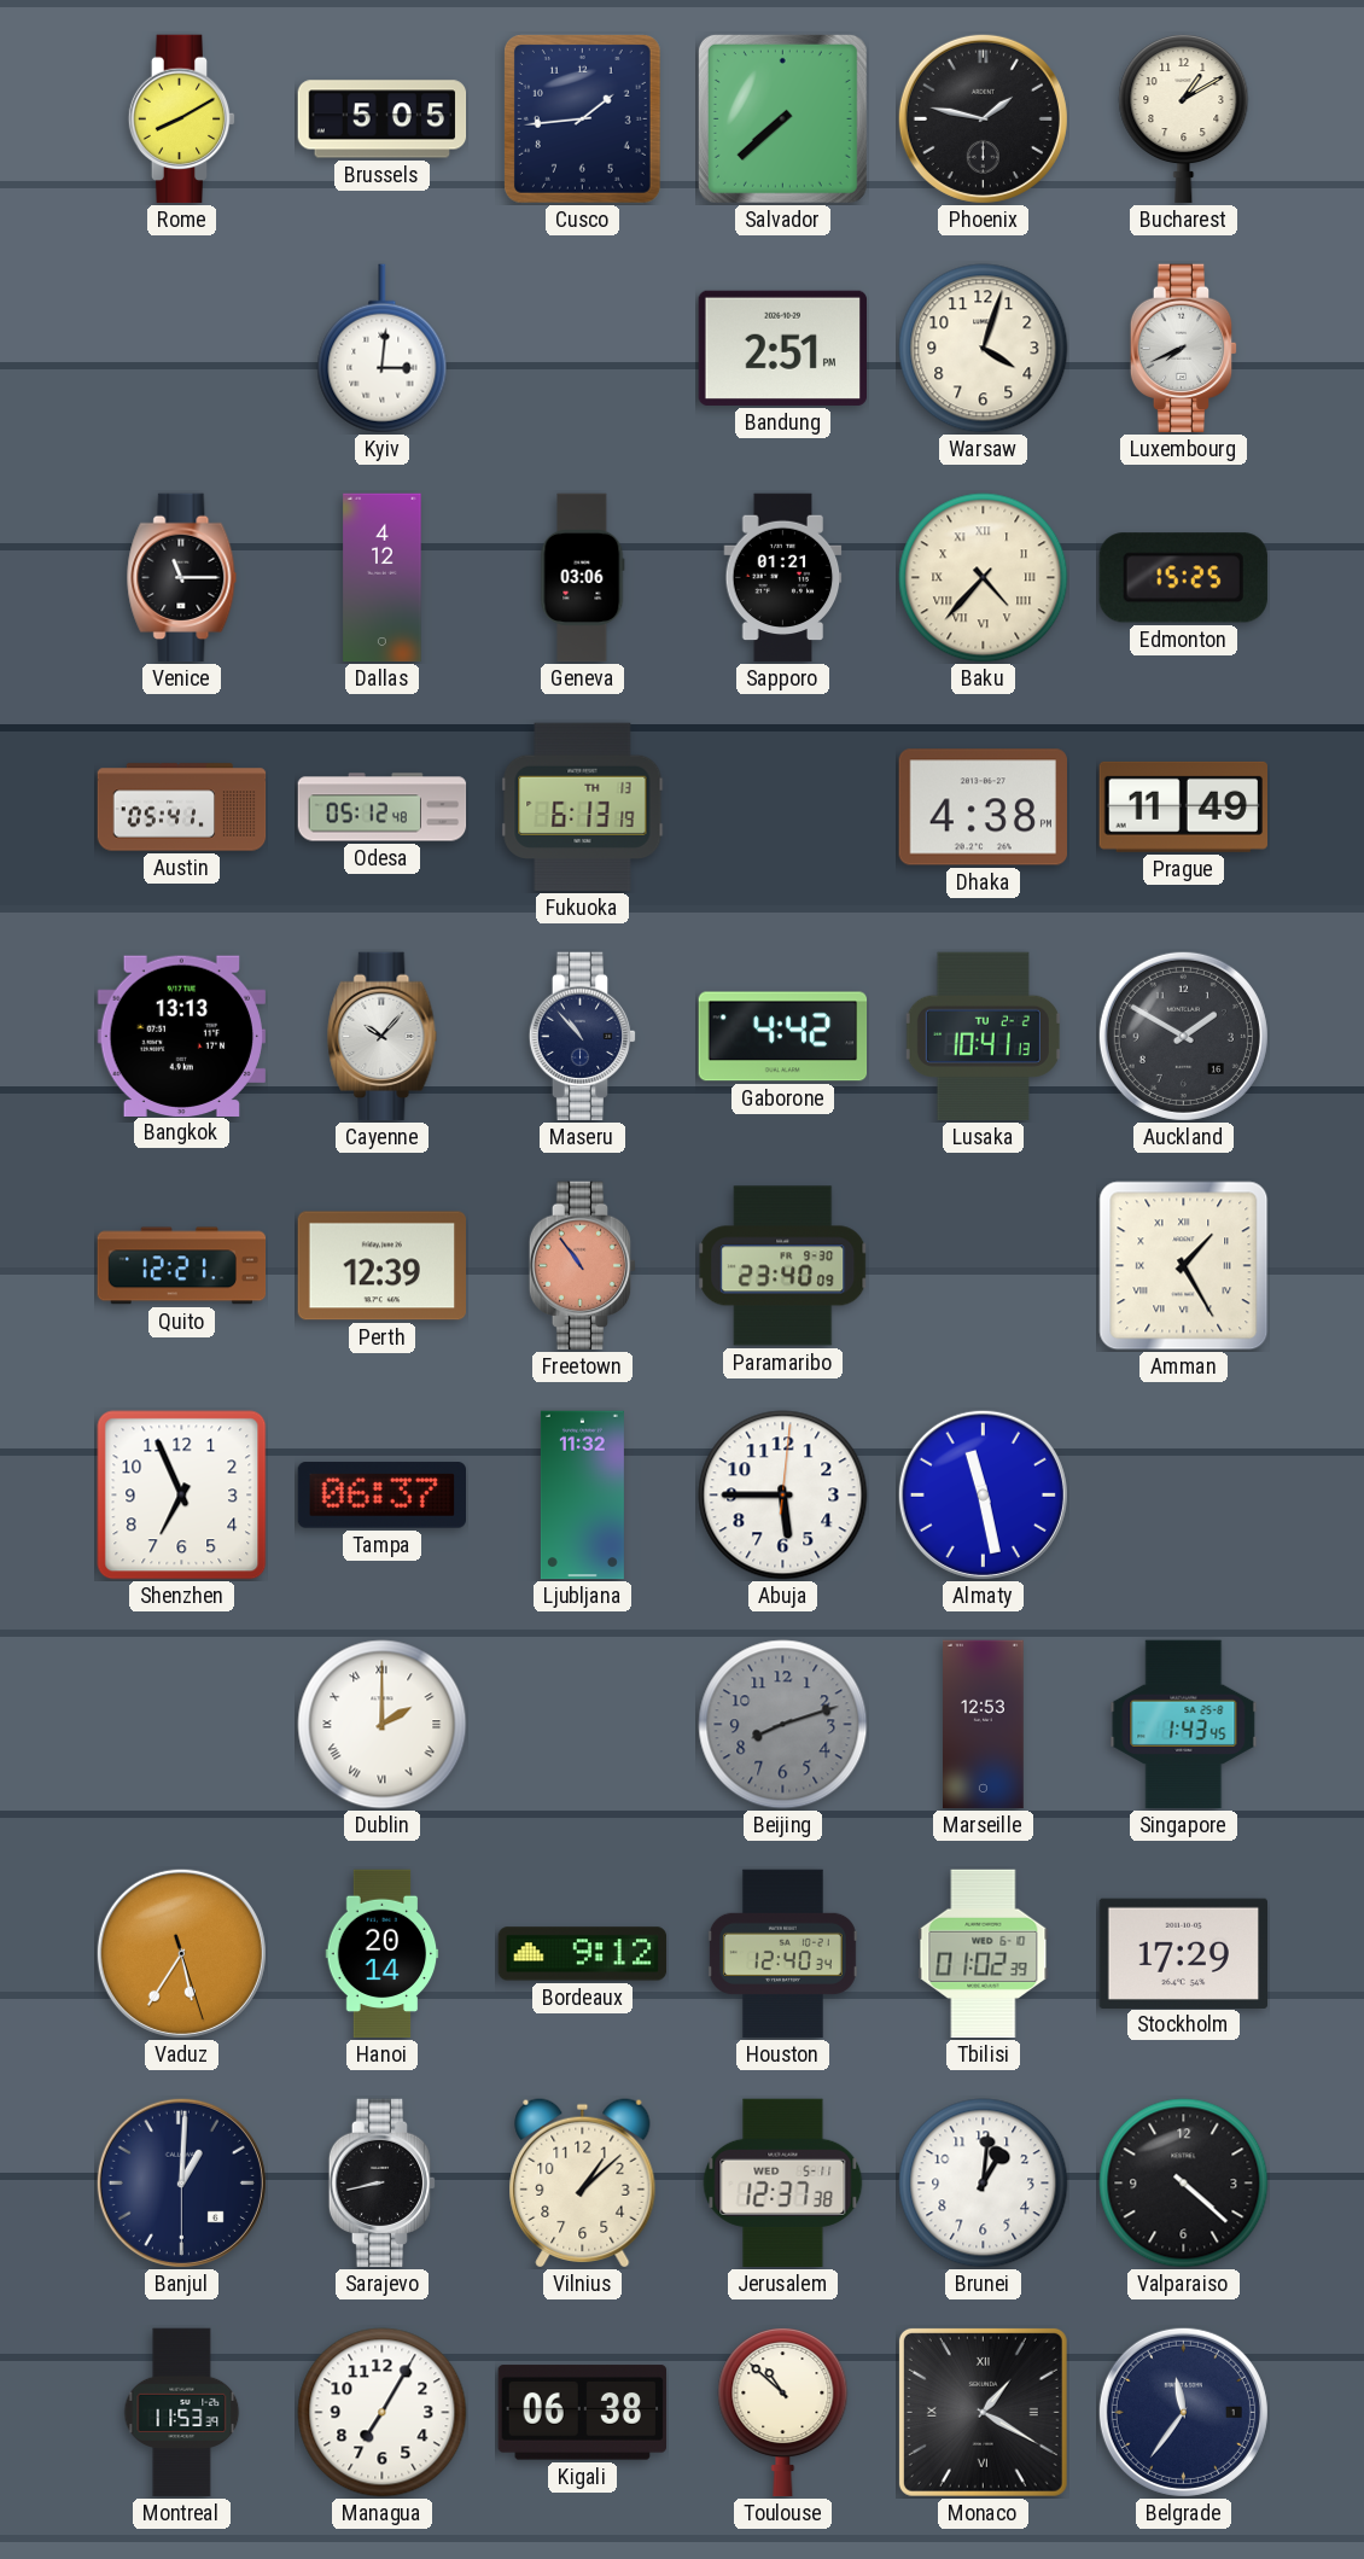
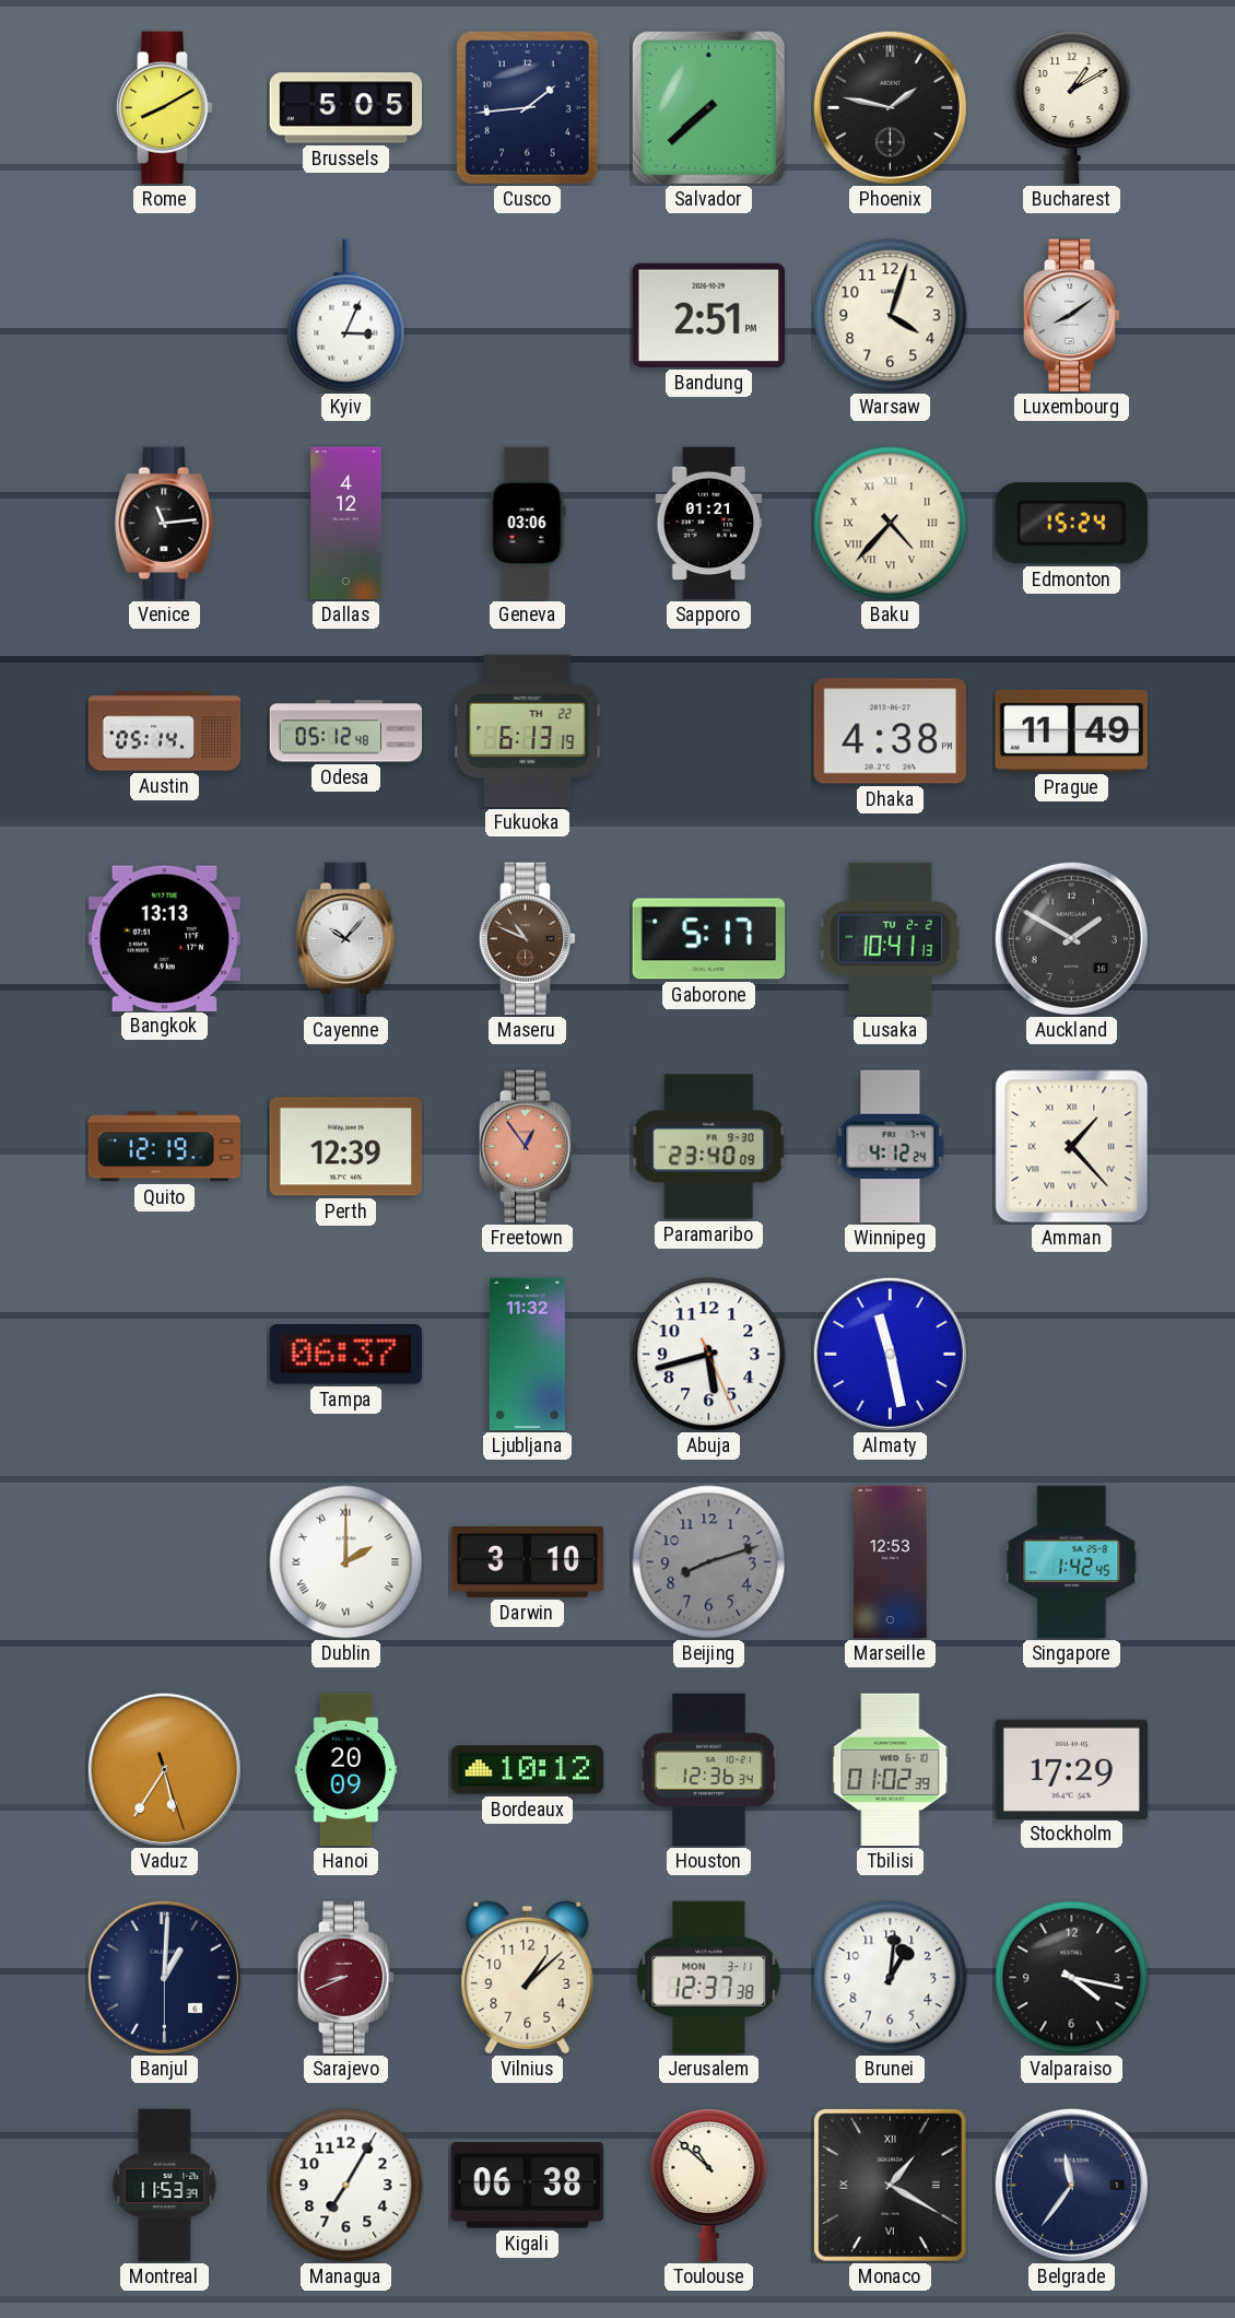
Kyiv: 3:01 -> 3:04
Luxembourg: 7:41 -> 8:09
Venice: 11:15 -> 11:14
Edmonton: 15:25 -> 15:24
Austin: 05:41 -> 05:14
Fukuoka date: TH 13 -> TH 22
Maseru: 10:53 -> 10:49
Maseru dial: navy -> brown
Gaborone: 4:42 -> 5:17
Quito: 12:21 -> 12:19
Freetown: 10:54 -> 12:54
Winnipeg: none -> 4:12
Amman: 1:25 -> 1:23
Shenzhen: 6:56 -> none
Abuja: 5:45 -> 5:42
Darwin: none -> 3:10
Singapore: 1:43 -> 1:42
Hanoi: 20:14 -> 20:09
Bordeaux: 9:12 -> 10:12
Houston: 12:40 -> 12:36
Sarajevo: 8:43 -> 8:41
Sarajevo dial: black -> burgundy
Jerusalem date: WED 5-11 -> MON 3-11
Valparaiso: 4:22 -> 4:17
